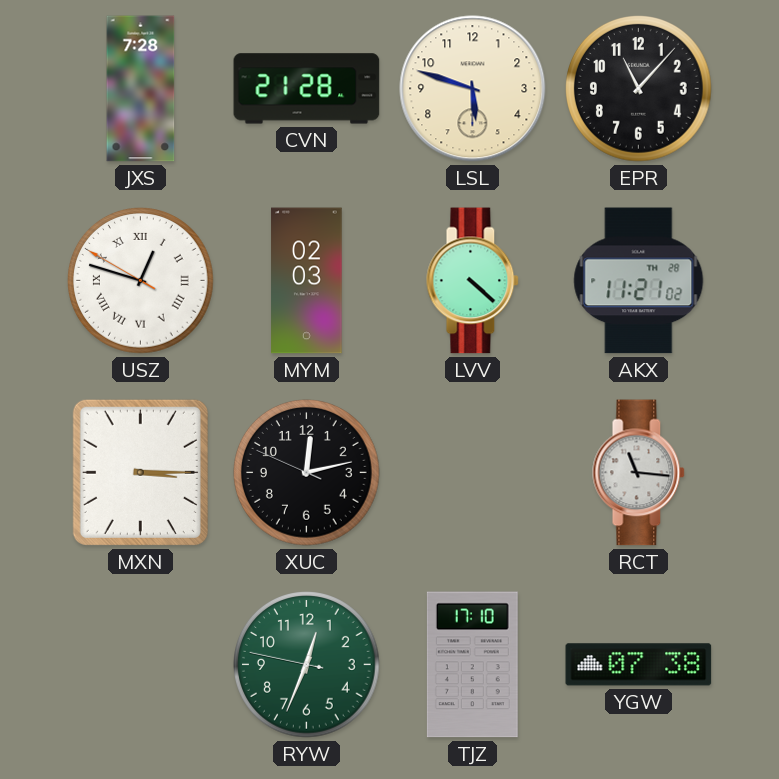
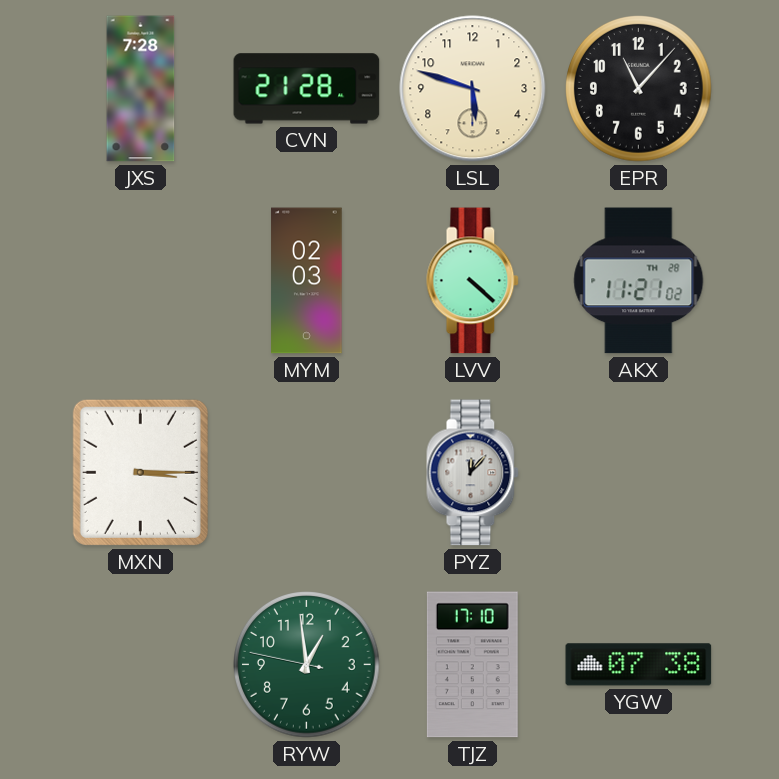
USZ: 12:47 -> none
XUC: 12:12 -> none
PYZ: none -> 12:07
RCT: 11:16 -> none
RYW: 12:33 -> 12:58
